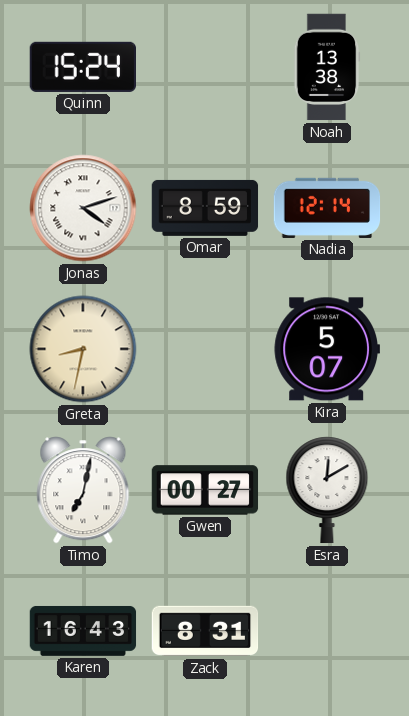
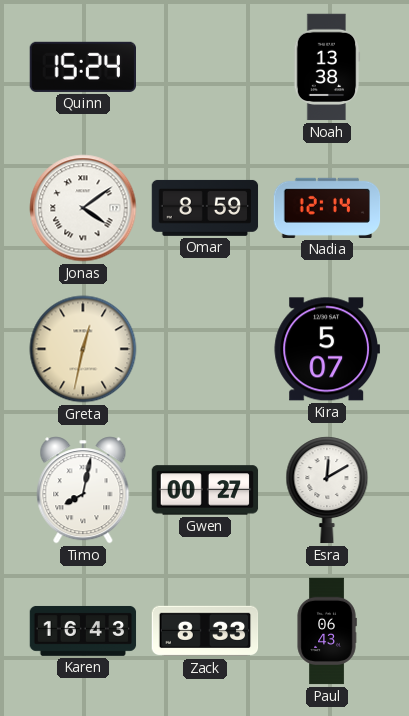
Jonas: 4:12 -> 4:09
Greta: 8:32 -> 12:32
Timo: 7:02 -> 8:02
Zack: 8:31 -> 8:33
Paul: none -> 06:43
